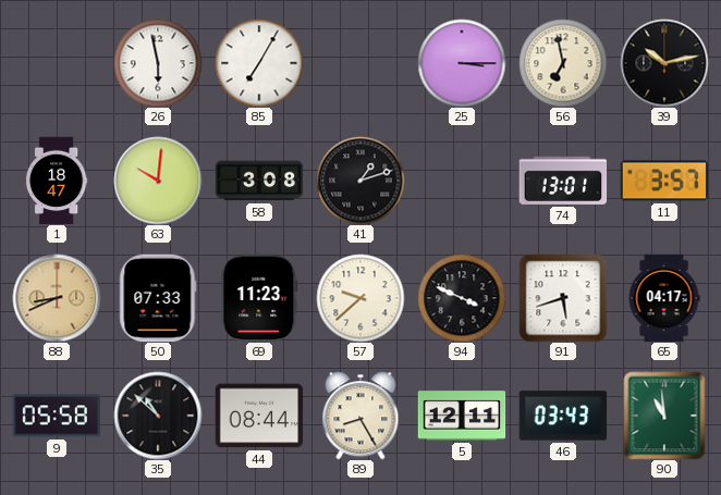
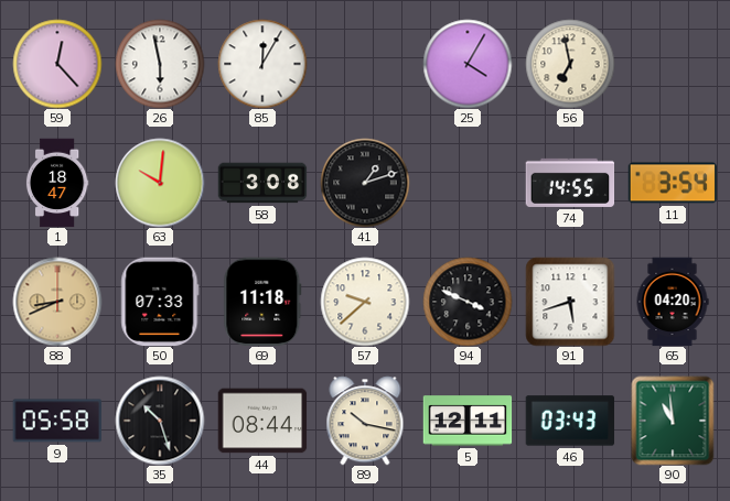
59: none -> 12:23
85: 7:05 -> 12:05
25: 3:15 -> 4:05
39: 10:13 -> none
74: 13:01 -> 14:55
11: 3:57 -> 3:54
69: 11:23 -> 11:18
65: 04:17 -> 04:20
35: 10:52 -> 10:27
89: 8:25 -> 10:17
